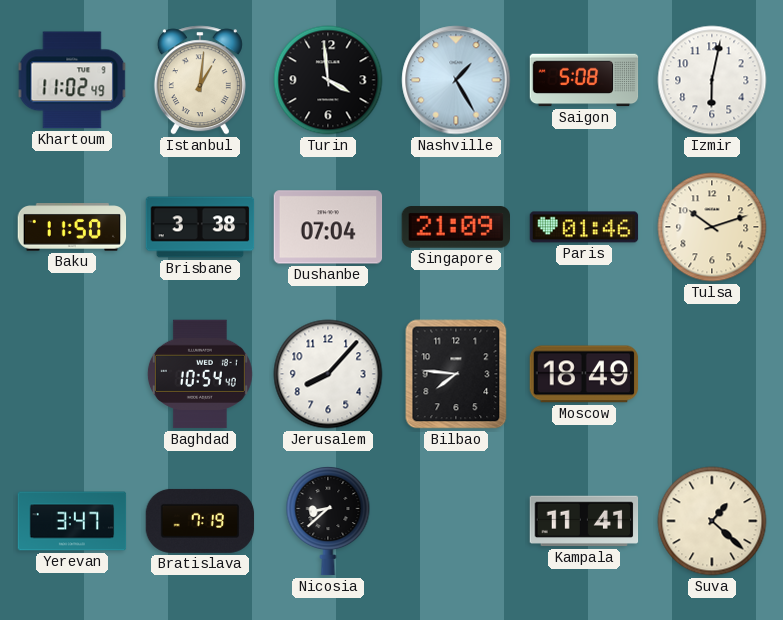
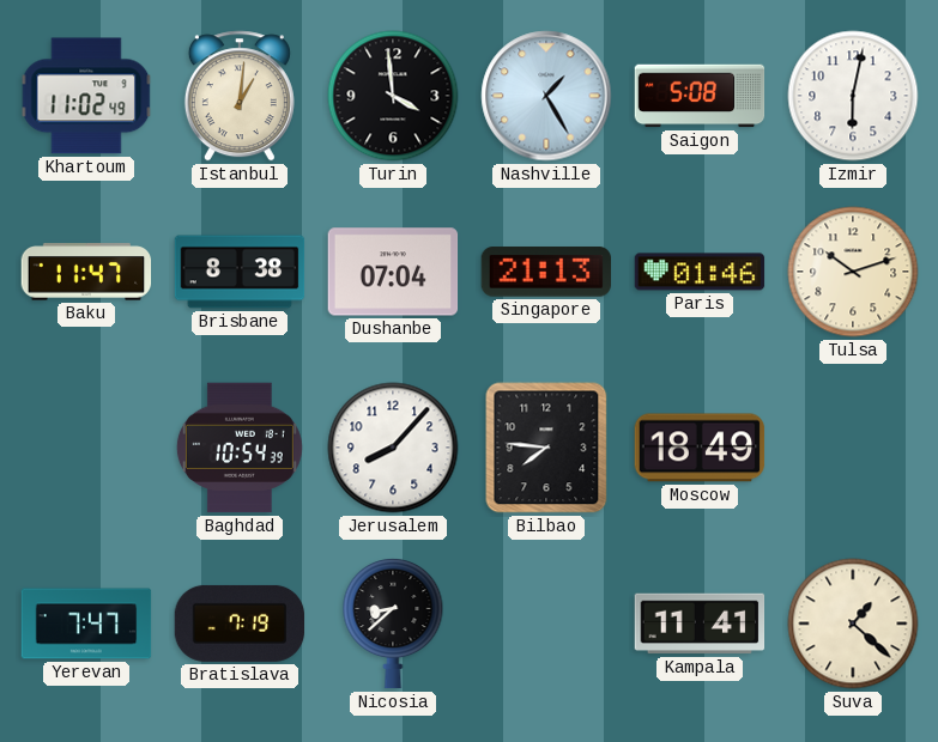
Baku: 11:50 -> 11:47
Brisbane: 3:38 -> 8:38
Singapore: 21:09 -> 21:13
Baghdad: 10:54:40 -> 10:54:39
Yerevan: 3:47 -> 7:47
